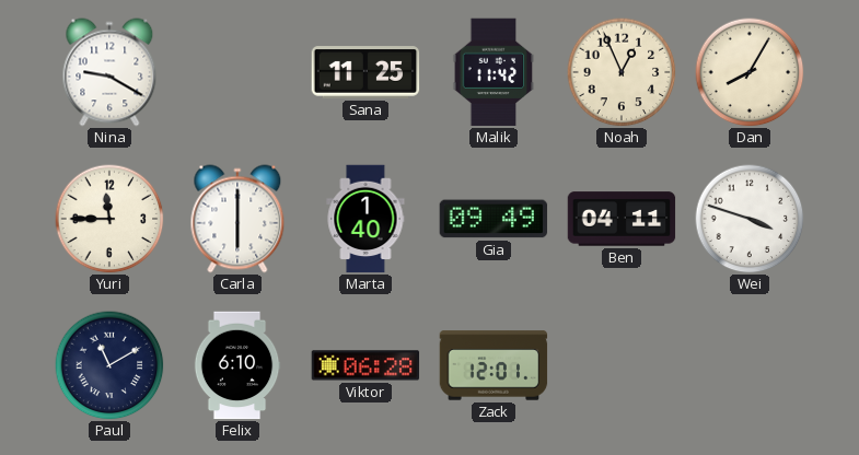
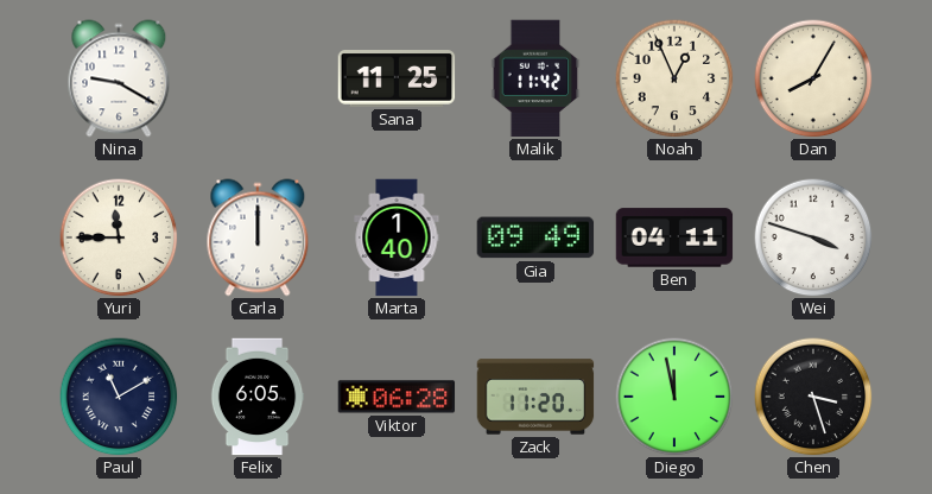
Carla: 6:00 -> 12:00
Felix: 6:10 -> 6:05
Zack: 12:01 -> 11:20
Diego: none -> 11:58
Chen: none -> 3:27
